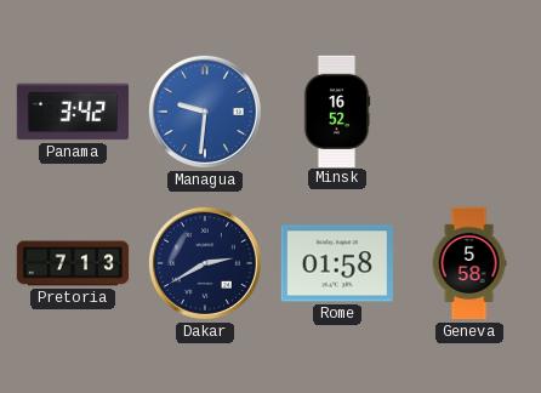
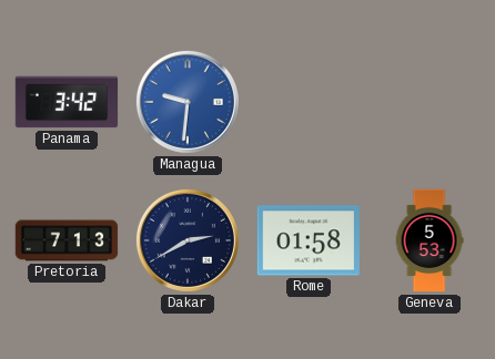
Minsk: 16:52 -> none
Geneva: 5:58 -> 5:53
